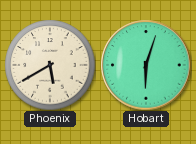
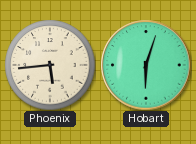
Phoenix: 5:40 -> 5:44
